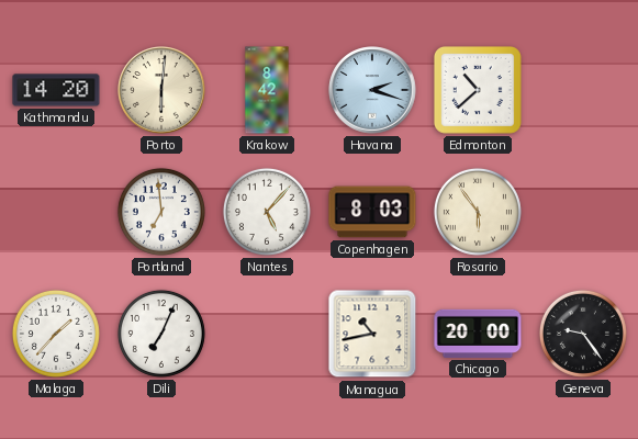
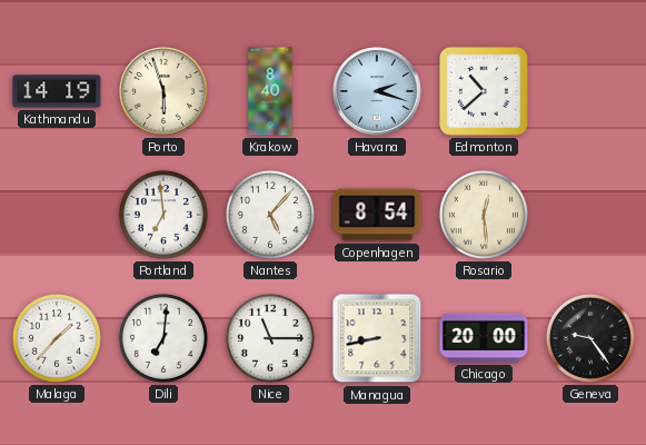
Kathmandu: 14:20 -> 14:19
Porto: 6:01 -> 5:57
Krakow: 8:42 -> 8:40
Copenhagen: 8:03 -> 8:54
Rosario: 5:54 -> 12:29
Dili: 7:04 -> 7:01
Nice: none -> 11:15
Managua: 10:43 -> 8:43
